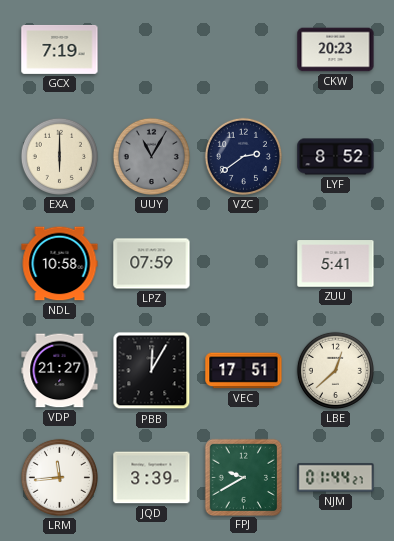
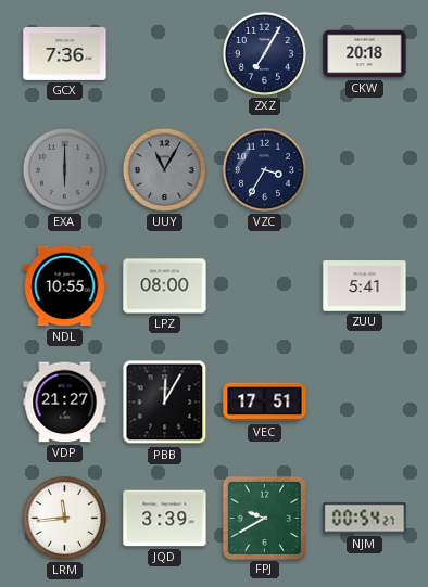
GCX: 7:19 -> 7:36
ZXZ: none -> 7:05
CKW: 20:23 -> 20:18
EXA dial: cream -> grey
VZC: 2:39 -> 3:35
LYF: 8:52 -> none
NDL: 10:58 -> 10:55
LPZ: 07:59 -> 08:00
LBE: 12:38 -> none
NJM: 01:44 -> 00:54
